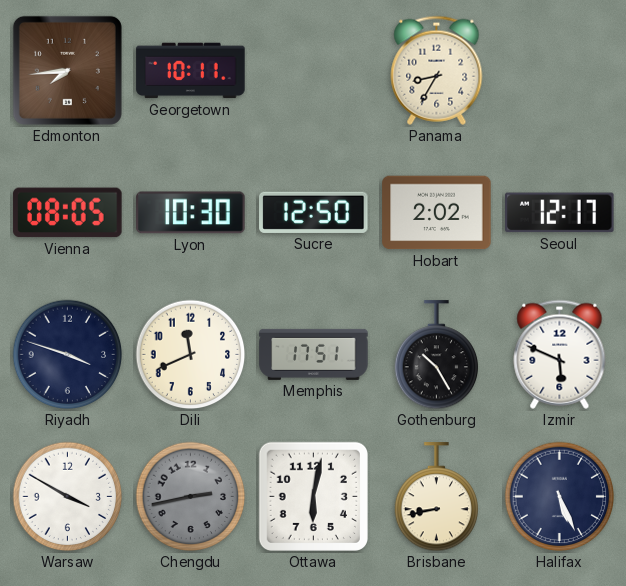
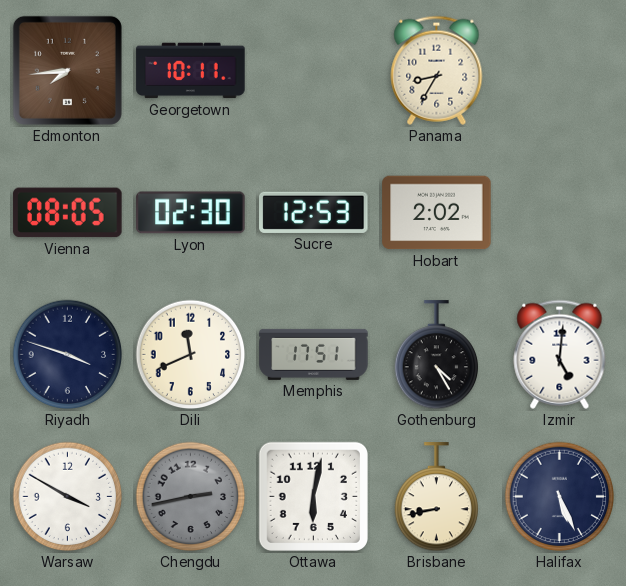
Lyon: 10:30 -> 02:30
Sucre: 12:50 -> 12:53
Seoul: 12:17 -> none
Gothenburg: 10:25 -> 4:25
Izmir: 5:49 -> 5:01
